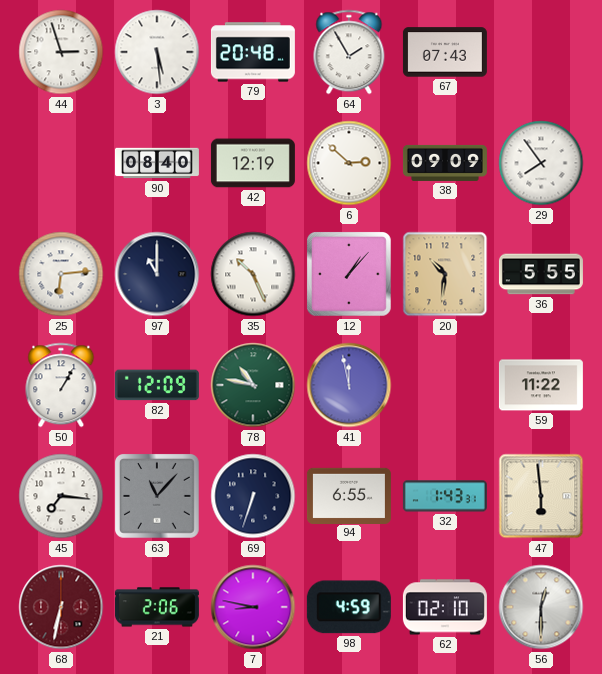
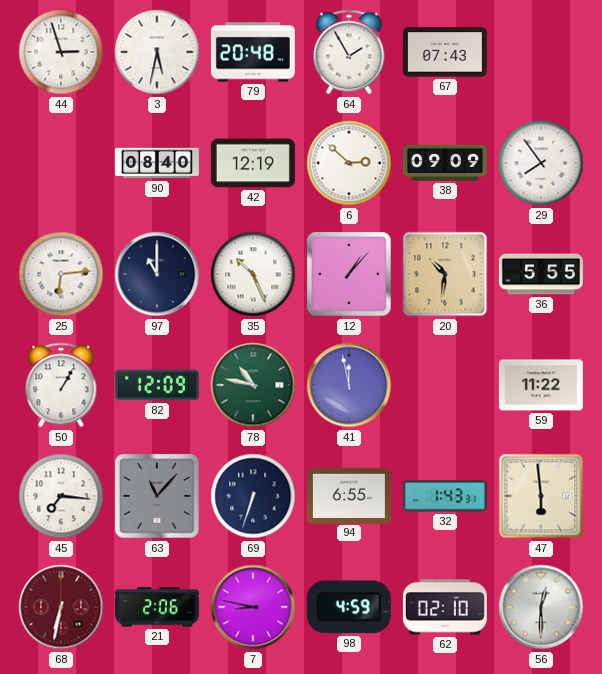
3: 5:29 -> 5:32
